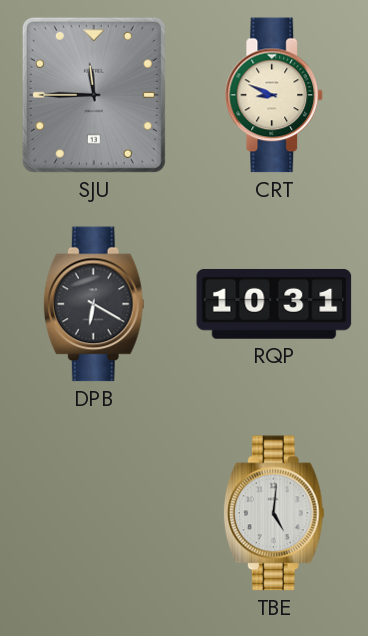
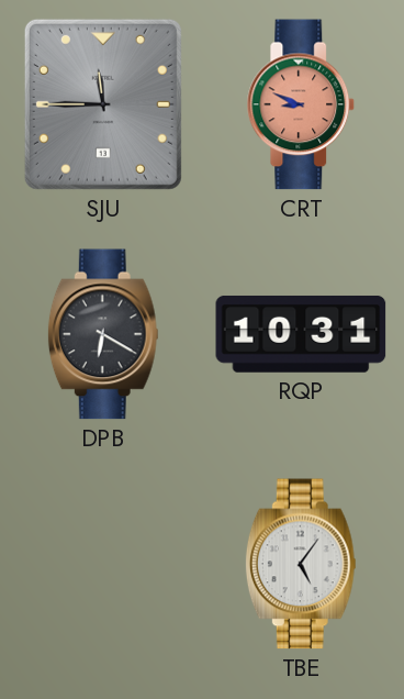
CRT dial: cream -> salmon
TBE: 5:01 -> 5:06
